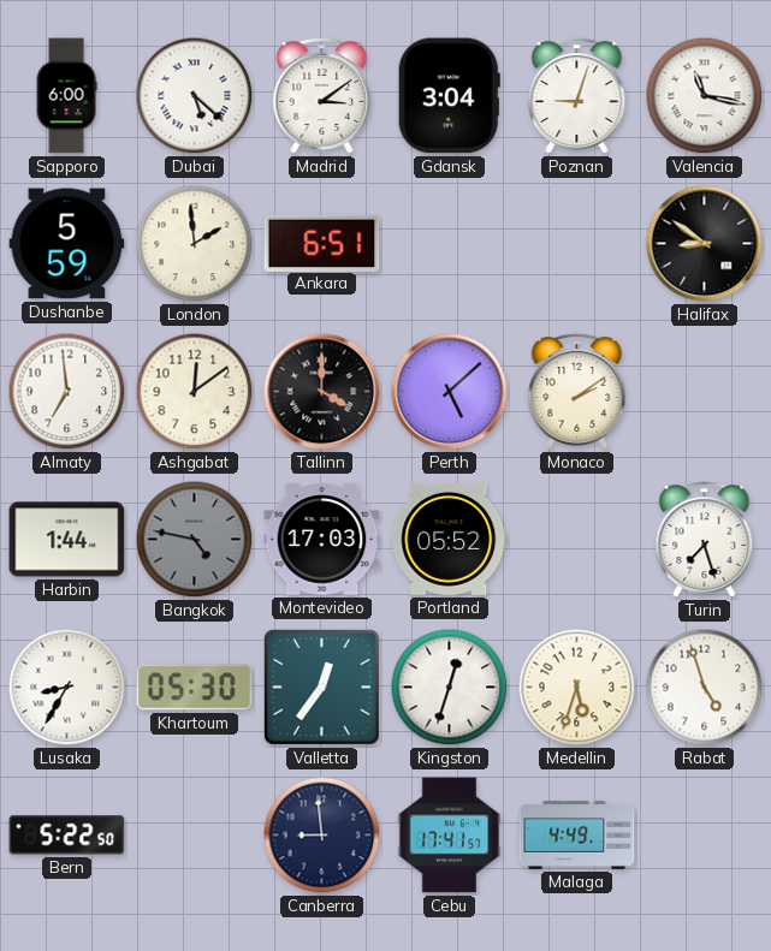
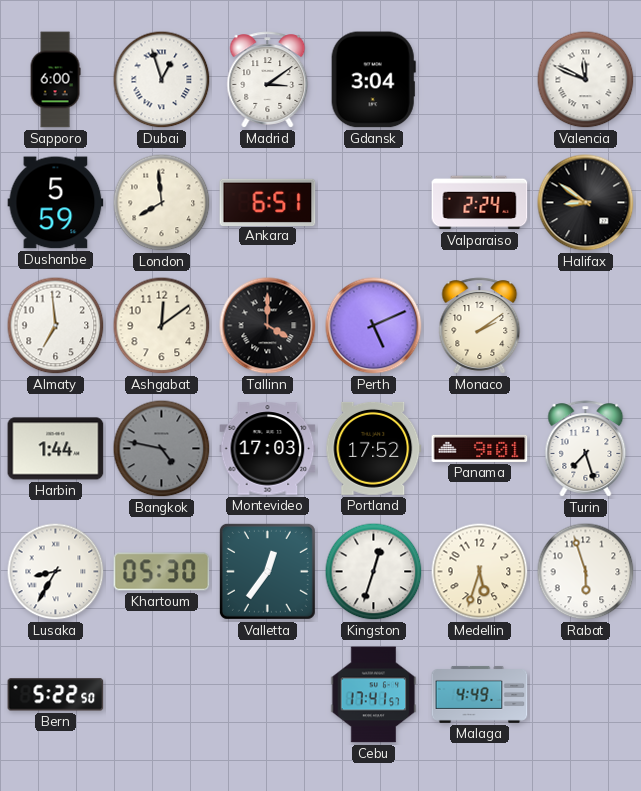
Dubai: 5:22 -> 12:57
Poznan: 9:03 -> none
Valencia: 11:17 -> 11:49
London: 1:59 -> 7:59
Valparaiso: none -> 2:24
Perth: 5:08 -> 5:11
Portland: 05:52 -> 17:52
Panama: none -> 9:01
Rabat: 4:57 -> 5:57
Canberra: 8:59 -> none
